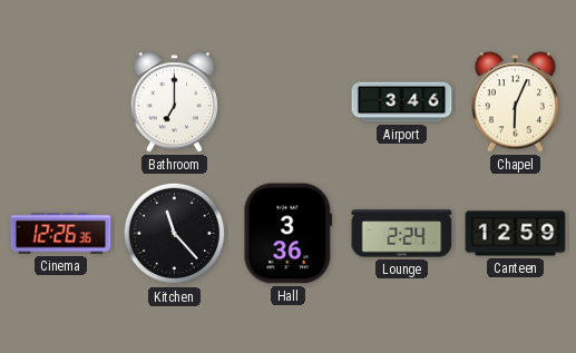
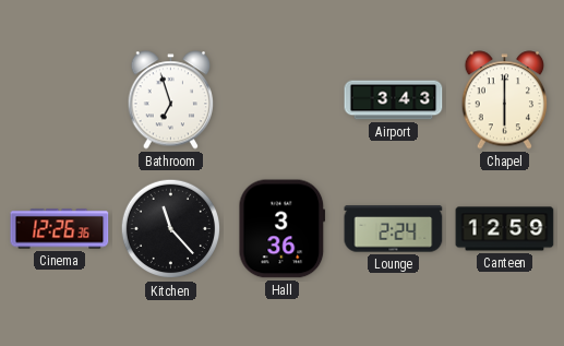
Bathroom: 7:00 -> 6:57
Airport: 3:46 -> 3:43
Chapel: 6:04 -> 6:00
